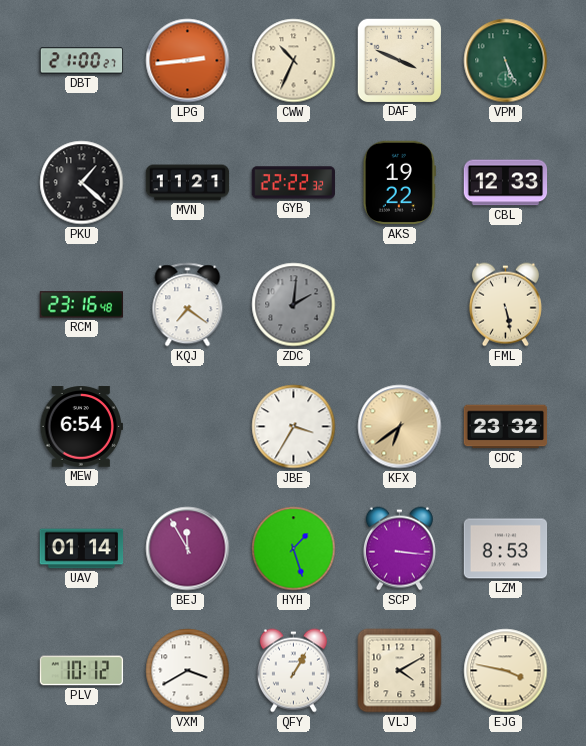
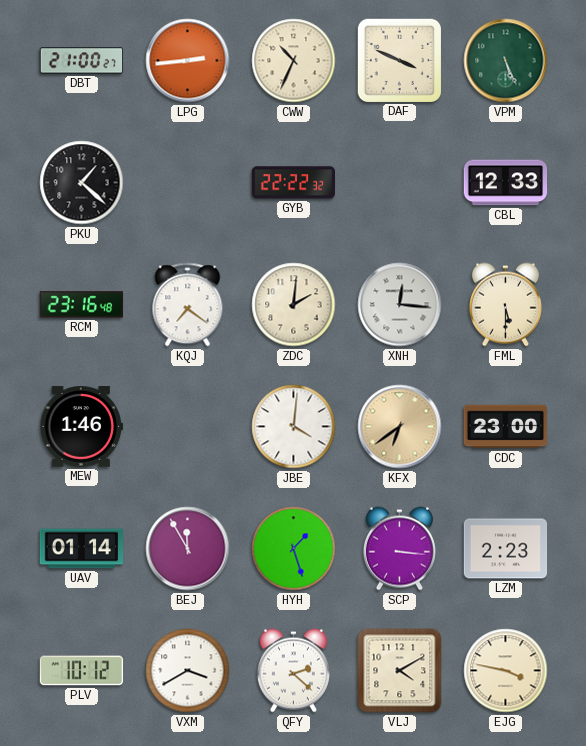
MVN: 11:21 -> none
AKS: 19:22 -> none
ZDC dial: grey -> cream
XNH: none -> 12:16
FML: 5:28 -> 5:30
MEW: 6:54 -> 1:46
JBE: 3:35 -> 4:01
CDC: 23:32 -> 23:00
LZM: 8:53 -> 2:23
QFY: 1:05 -> 2:22
